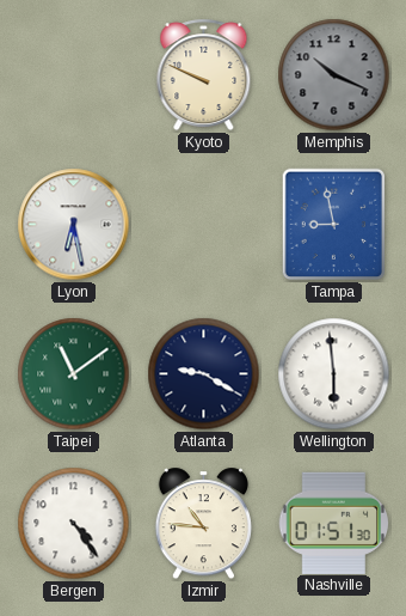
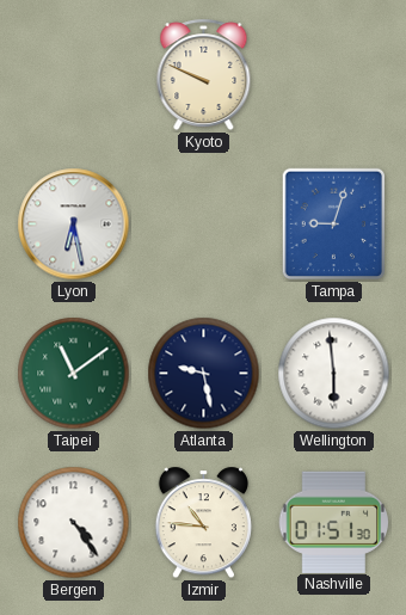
Memphis: 10:19 -> none
Tampa: 8:58 -> 9:03
Atlanta: 9:20 -> 9:28
